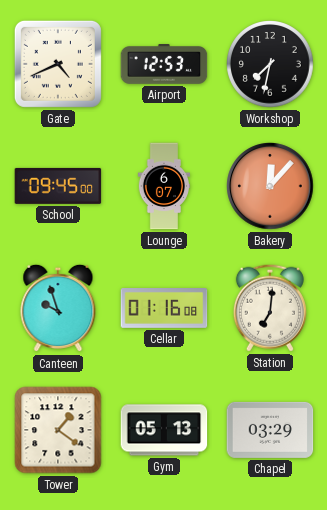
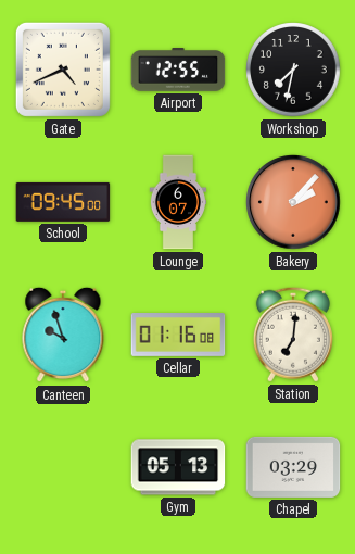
Airport: 12:53 -> 12:55
Bakery: 12:07 -> 2:07
Tower: 1:21 -> none
